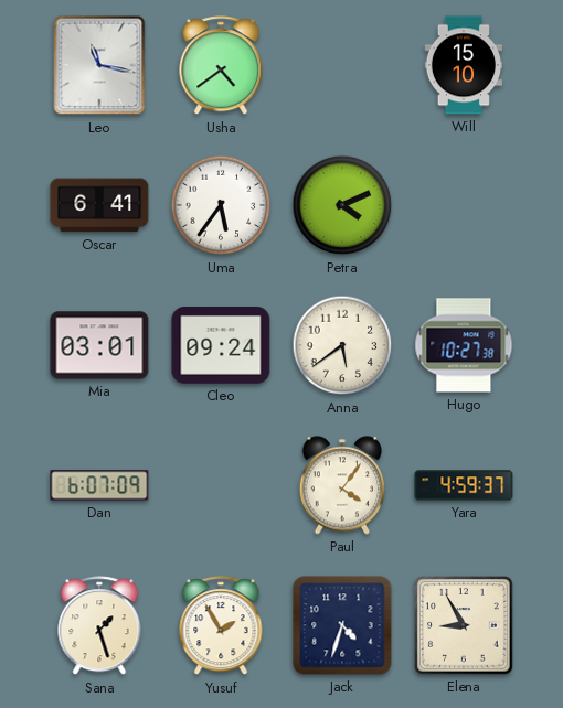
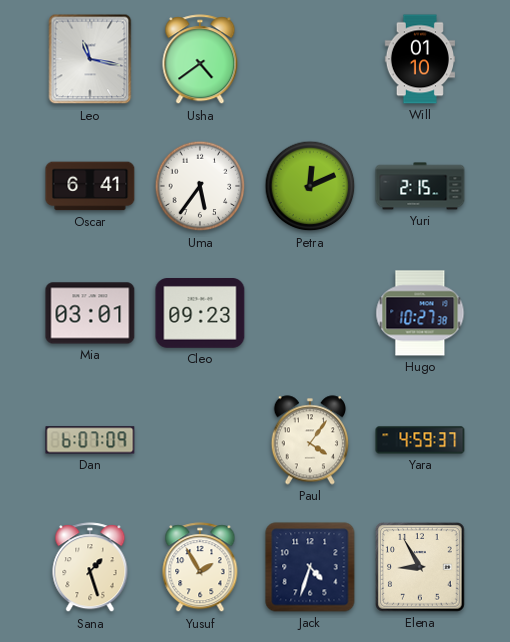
Will: 15:10 -> 01:10
Petra: 4:11 -> 12:11
Yuri: none -> 2:15
Cleo: 09:24 -> 09:23
Anna: 5:39 -> none
